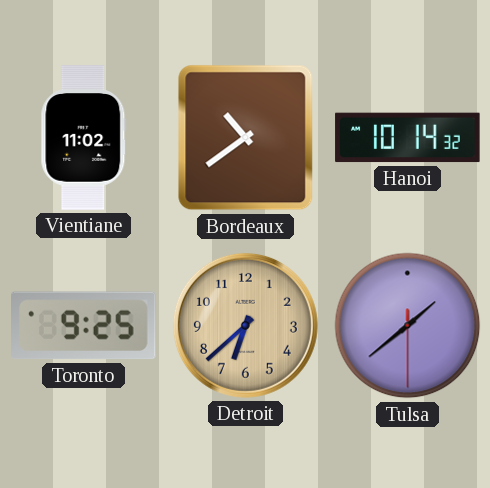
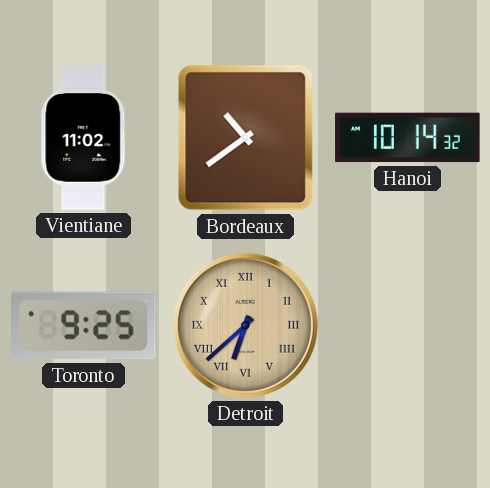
Detroit numerals: Arabic -> Roman
Tulsa: 1:38 -> none
